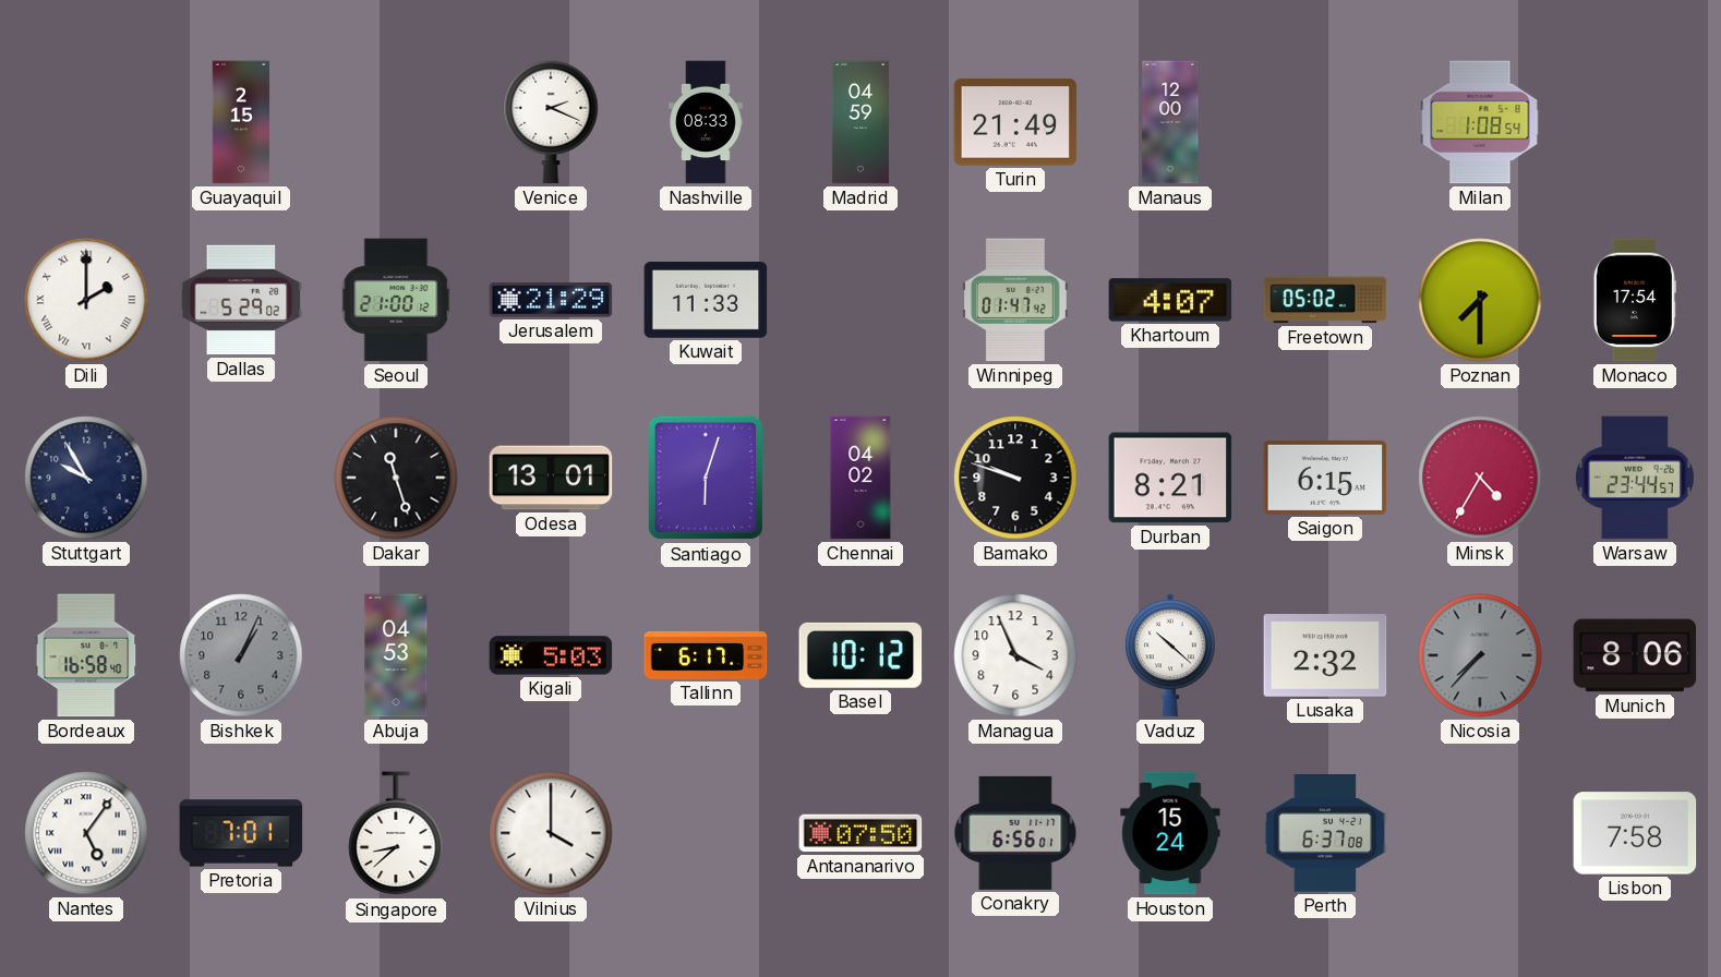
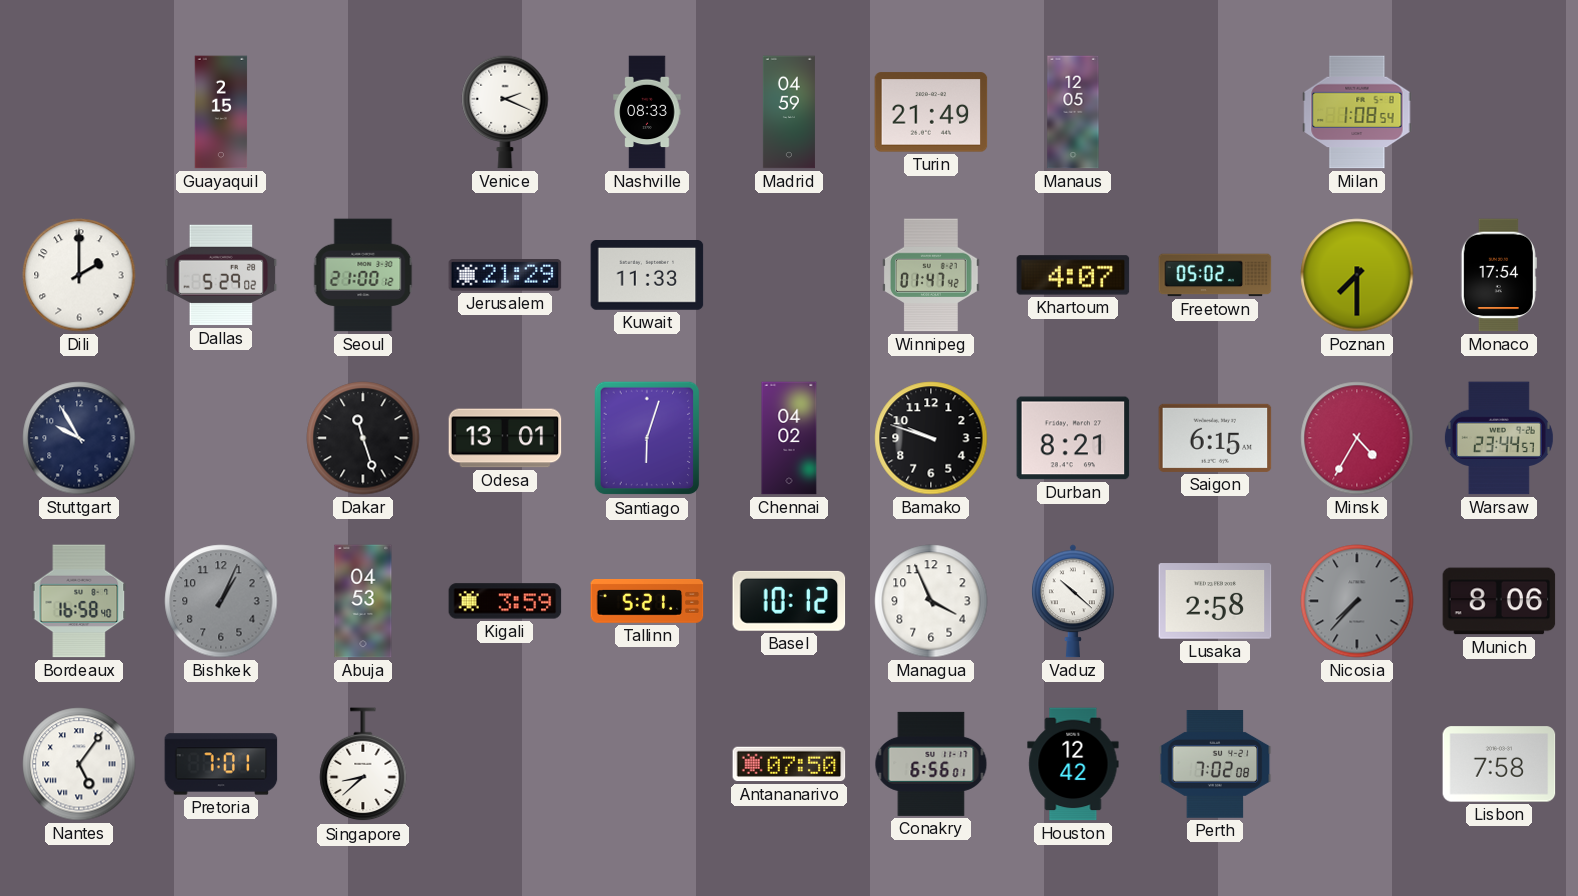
Manaus: 12:00 -> 12:05
Dili numerals: Roman -> Arabic
Kigali: 5:03 -> 3:59
Tallinn: 6:17 -> 5:21
Lusaka: 2:32 -> 2:58
Vilnius: 4:00 -> none
Houston: 15:24 -> 12:42
Perth: 6:37 -> 7:02
